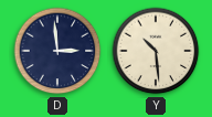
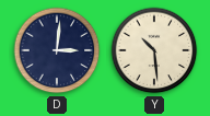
D: 2:59 -> 3:01
